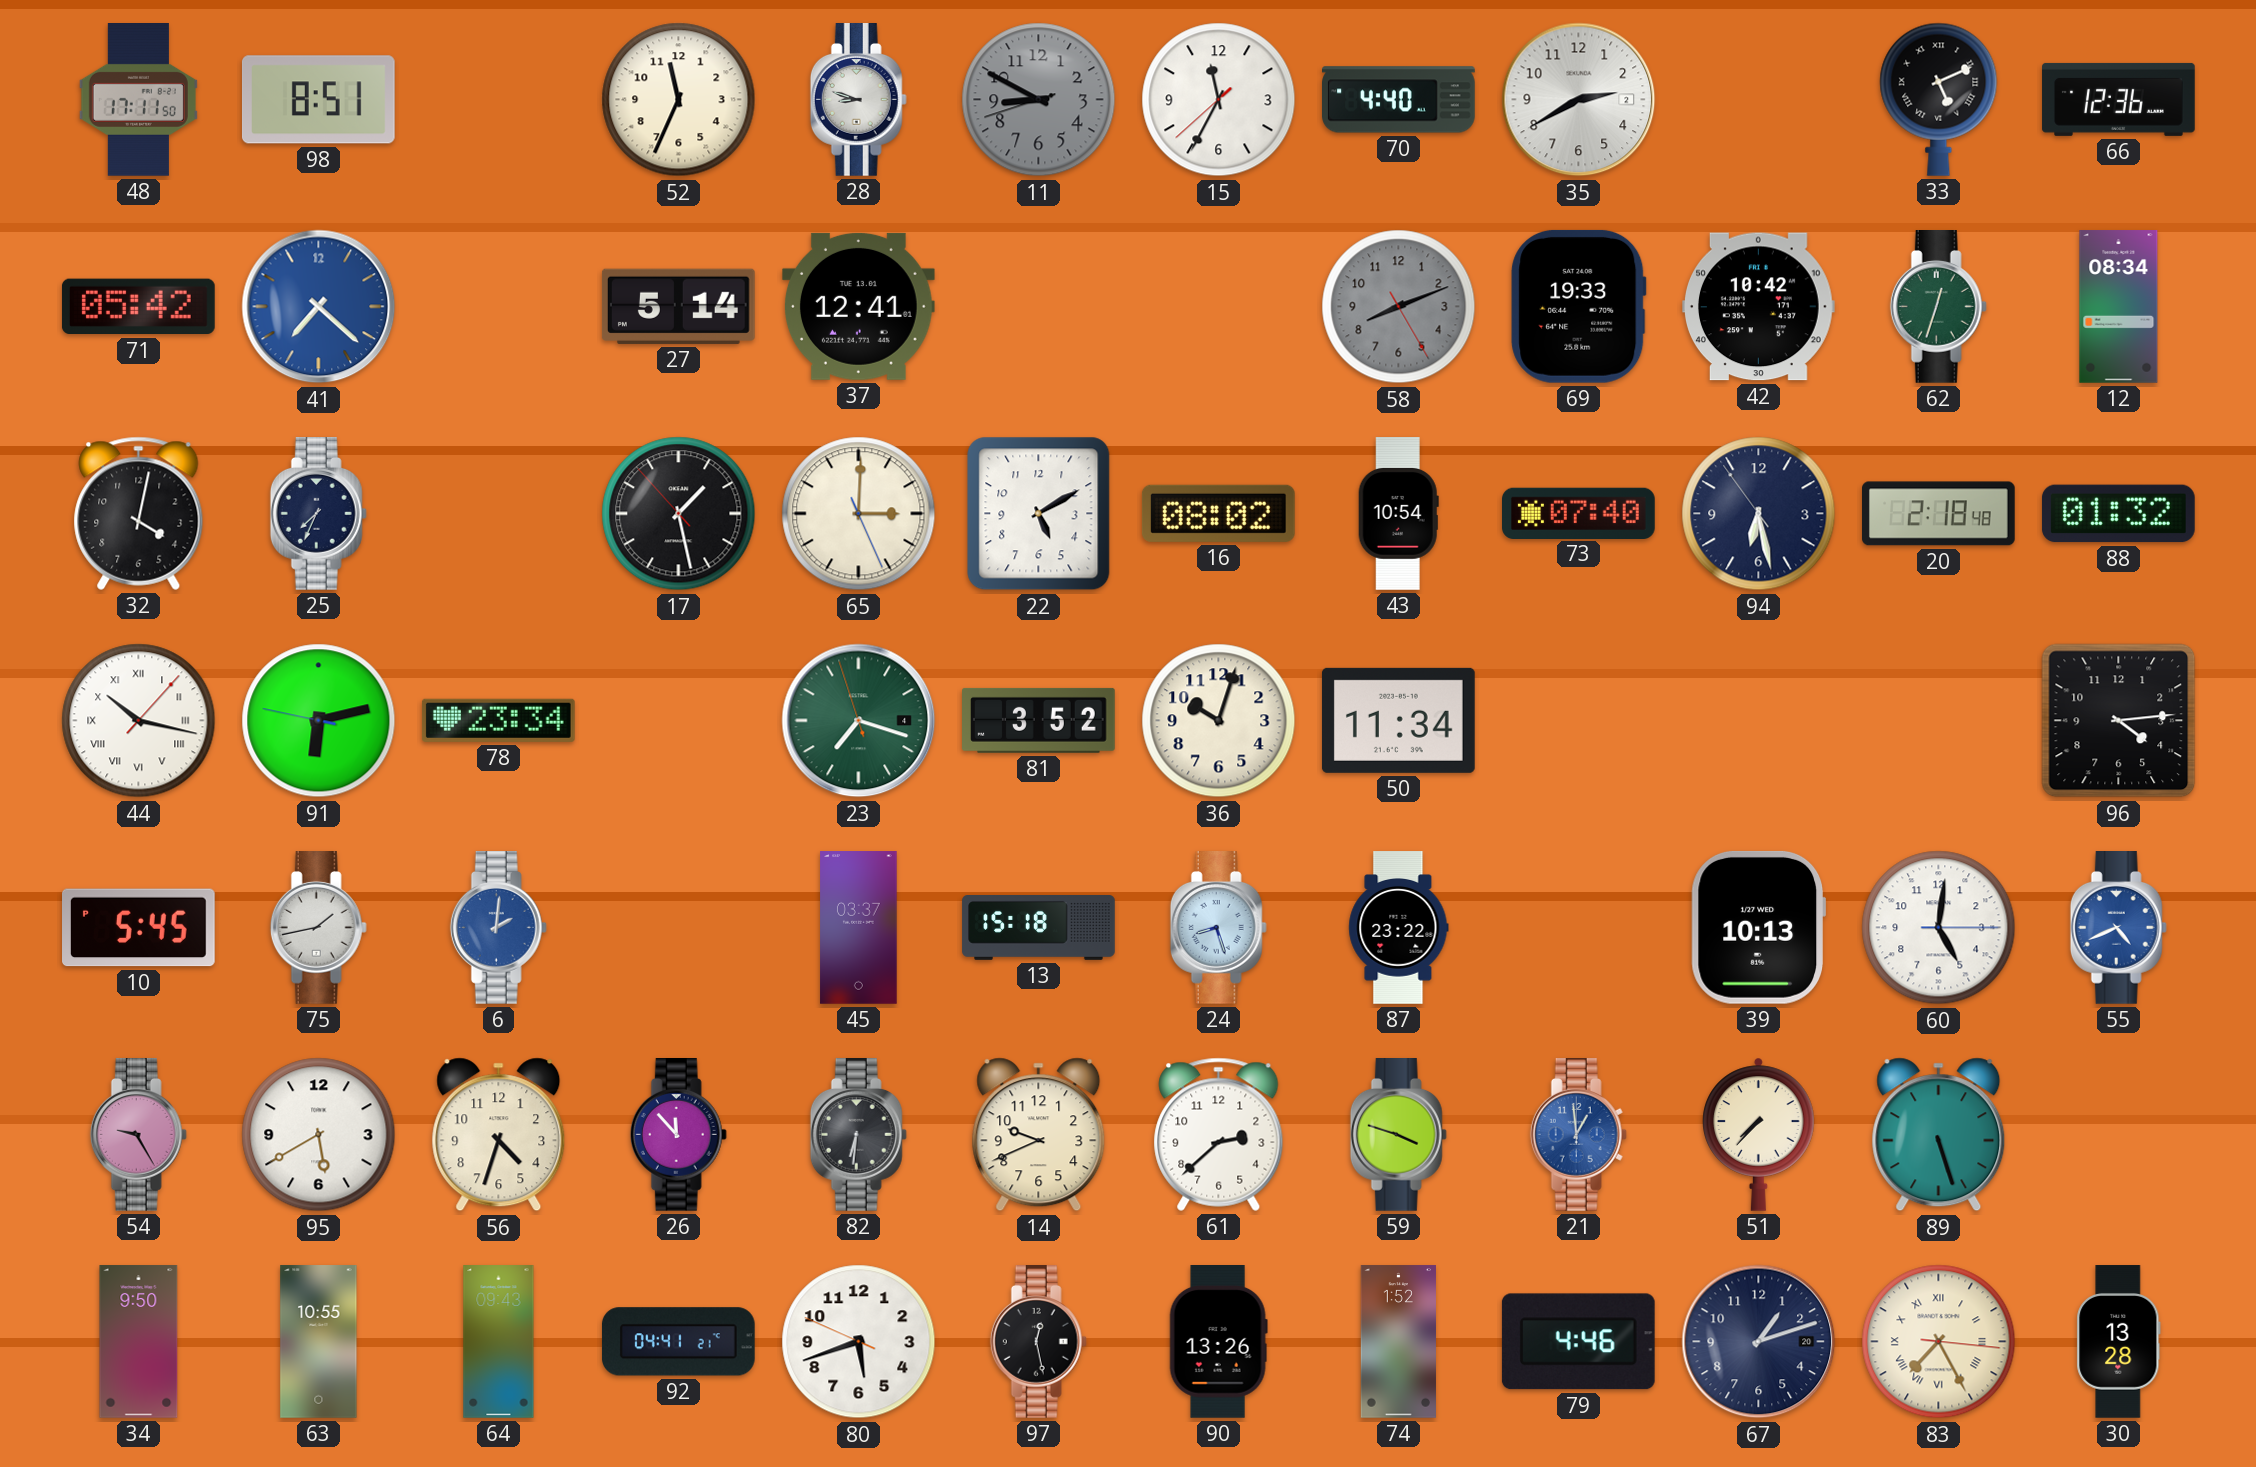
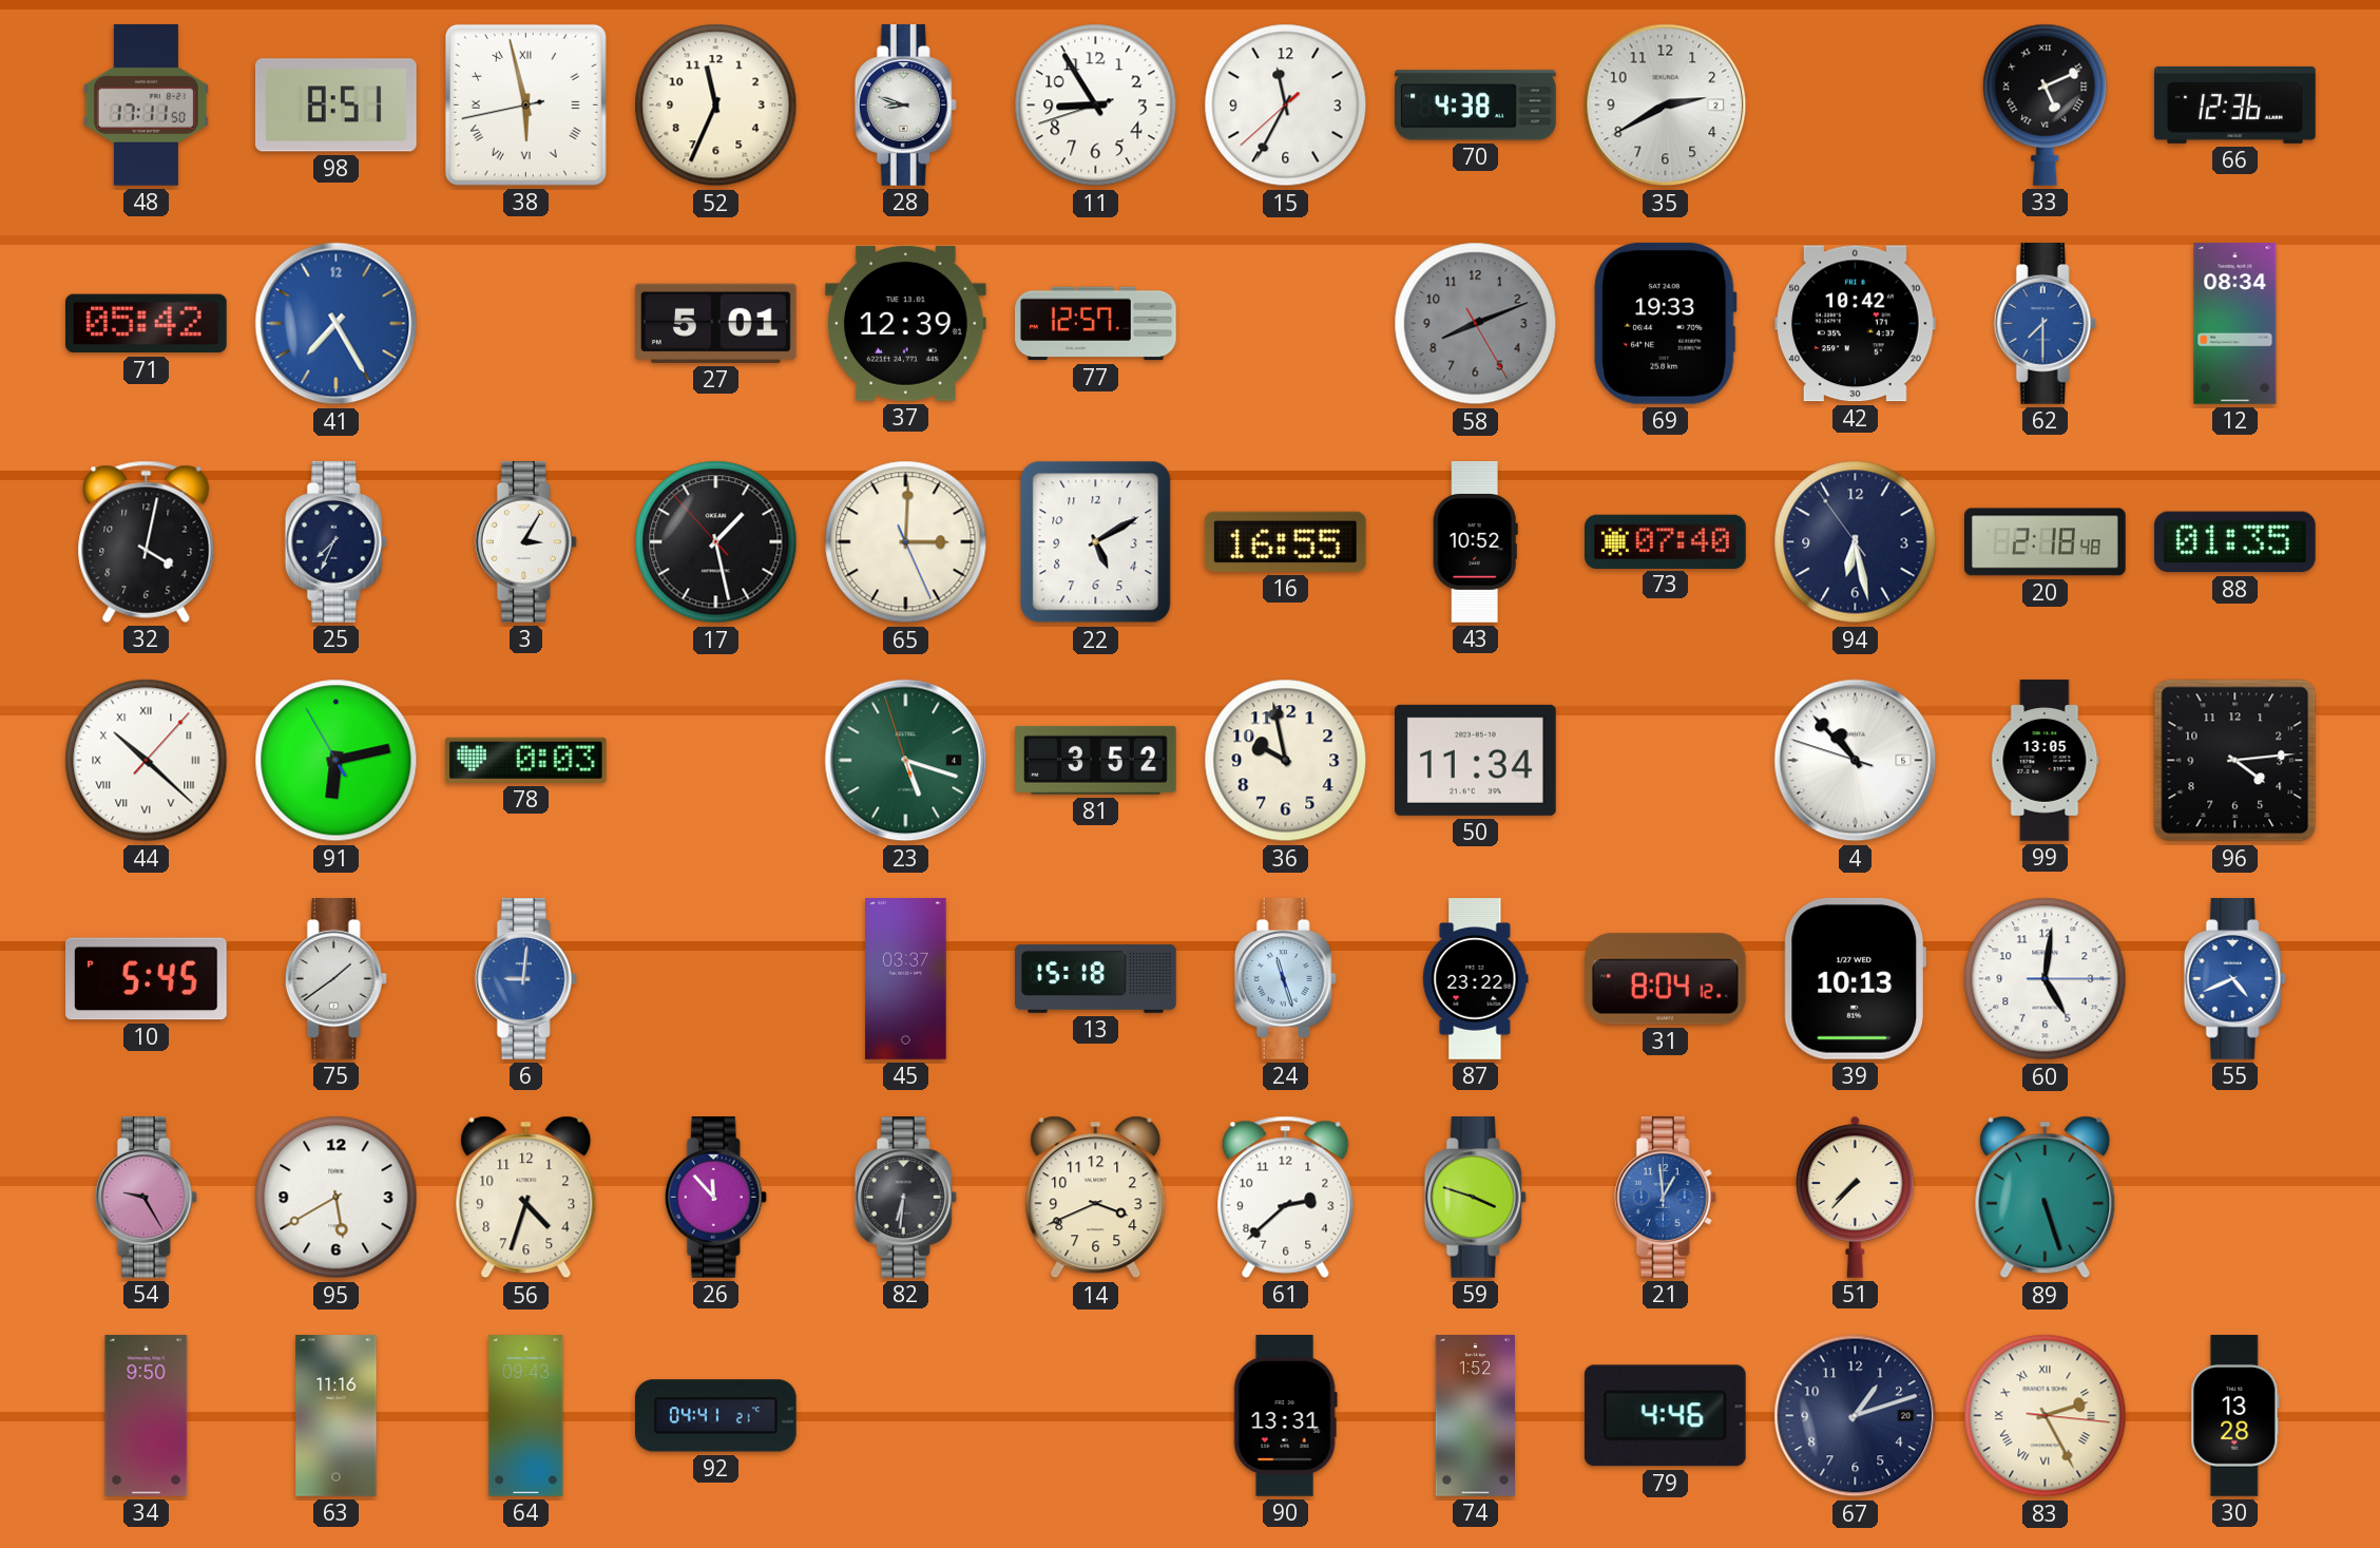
38: none -> 5:57
11: 8:49 -> 8:54
11 dial: grey -> white
70: 4:40 -> 4:38
41: 7:22 -> 7:25
27: 5:14 -> 5:01
37: 12:41 -> 12:39
77: none -> 12:57
62: 12:33 -> 7:30
62 dial: green -> blue
3: none -> 3:05
16: 08:02 -> 16:55
43: 10:54 -> 10:52
88: 01:32 -> 01:35
44: 10:17 -> 10:22
91: 6:12:47 -> 6:12:55
78: 23:34 -> 0:03
23: 7:17 -> 5:17
36: 10:03 -> 9:58
4: none -> 10:52
99: none -> 13:05
75: 1:43 -> 1:39
6: 2:01 -> 9:01
24: 8:27 -> 11:27
31: none -> 8:04
14: 9:41 -> 3:41
63: 10:55 -> 11:16
80: 5:41 -> none
97: 12:28 -> none
90: 13:26 -> 13:31
83: 7:25 -> 2:25
